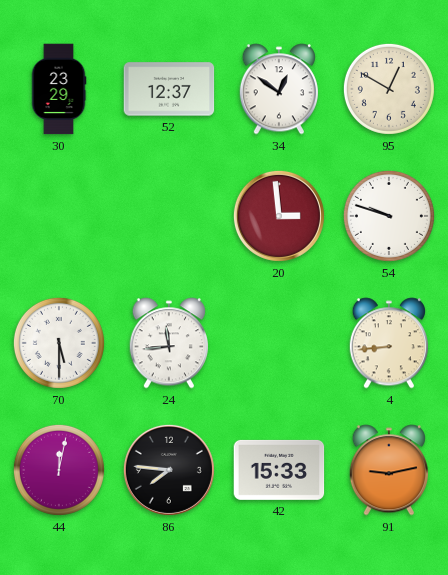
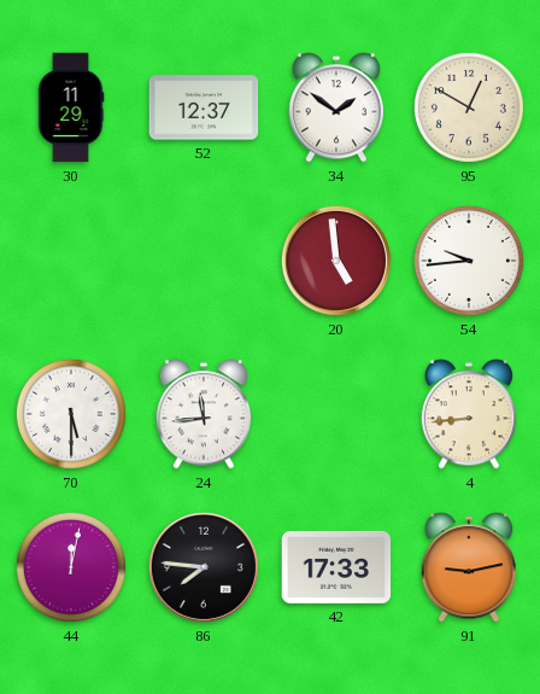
30: 23:29 -> 11:29
34: 12:51 -> 1:51
20: 2:59 -> 4:59
54: 9:48 -> 9:44
42: 15:33 -> 17:33
